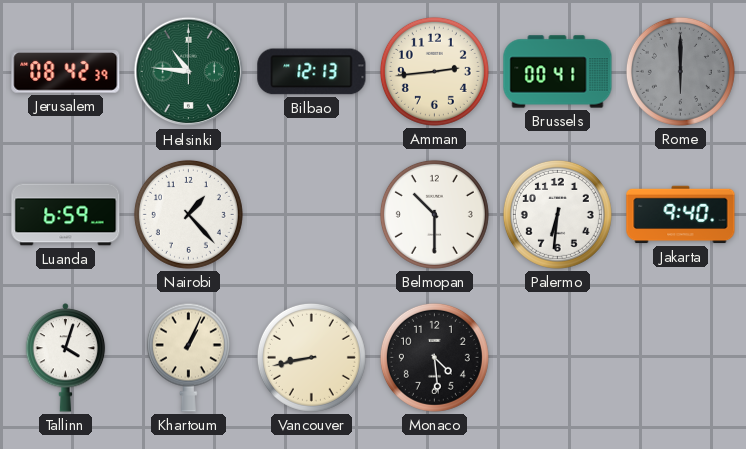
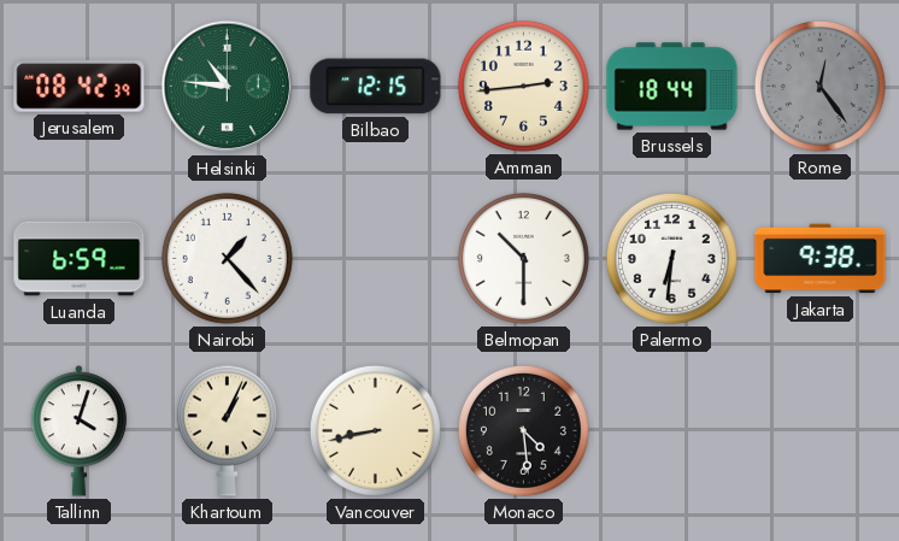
Bilbao: 12:13 -> 12:15
Brussels: 00:41 -> 18:44
Rome: 6:00 -> 12:24
Jakarta: 9:40 -> 9:38
